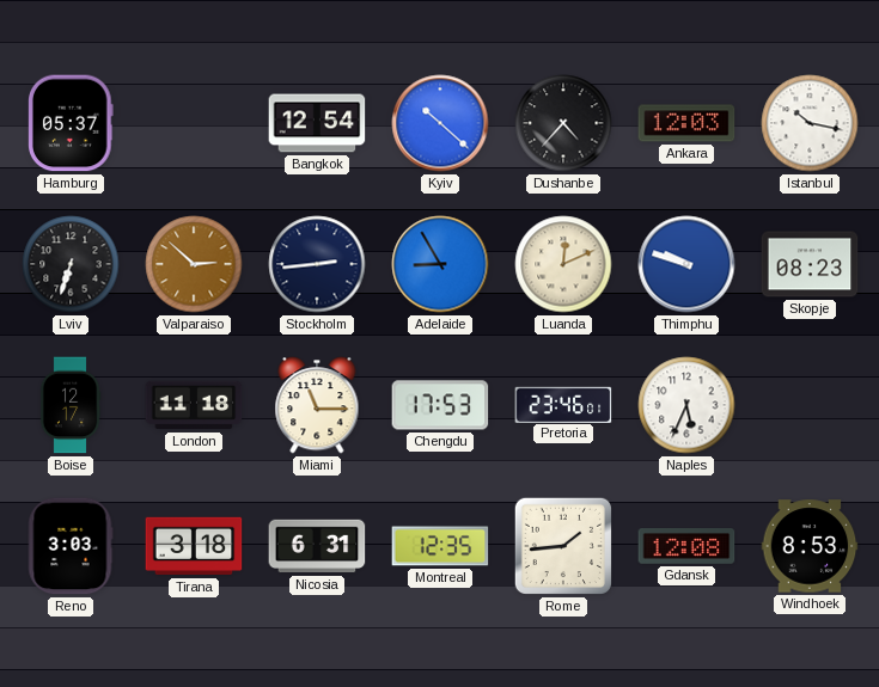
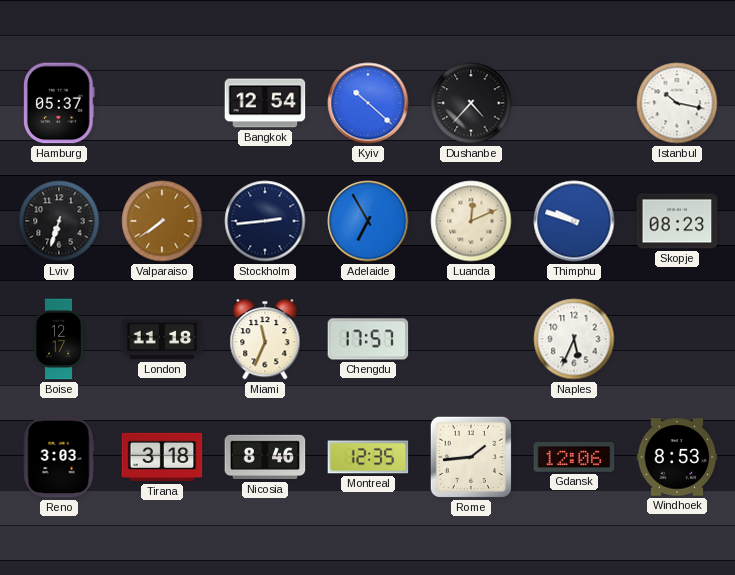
Ankara: 12:03 -> none
Valparaiso: 2:52 -> 7:39
Adelaide: 8:55 -> 6:55
Miami: 11:15 -> 11:34
Chengdu: 17:53 -> 17:57
Pretoria: 23:46 -> none
Nicosia: 6:31 -> 8:46
Gdansk: 12:08 -> 12:06
